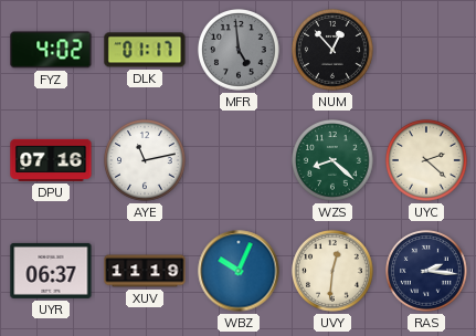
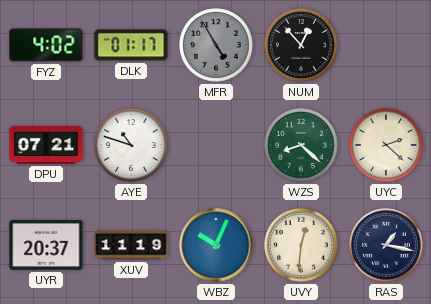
MFR: 4:59 -> 4:55
DPU: 07:16 -> 07:21
AYE: 11:13 -> 10:48
UYR: 06:37 -> 20:37
RAS: 2:16 -> 1:17
